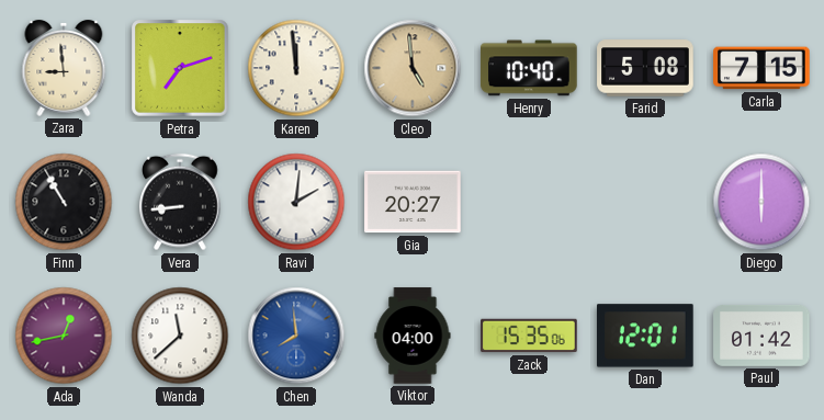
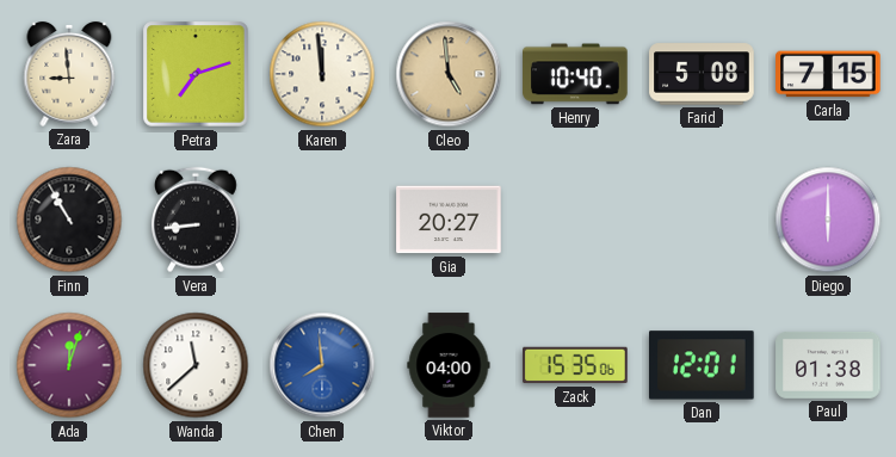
Ravi: 2:01 -> none
Ada: 12:43 -> 12:03
Paul: 01:42 -> 01:38
